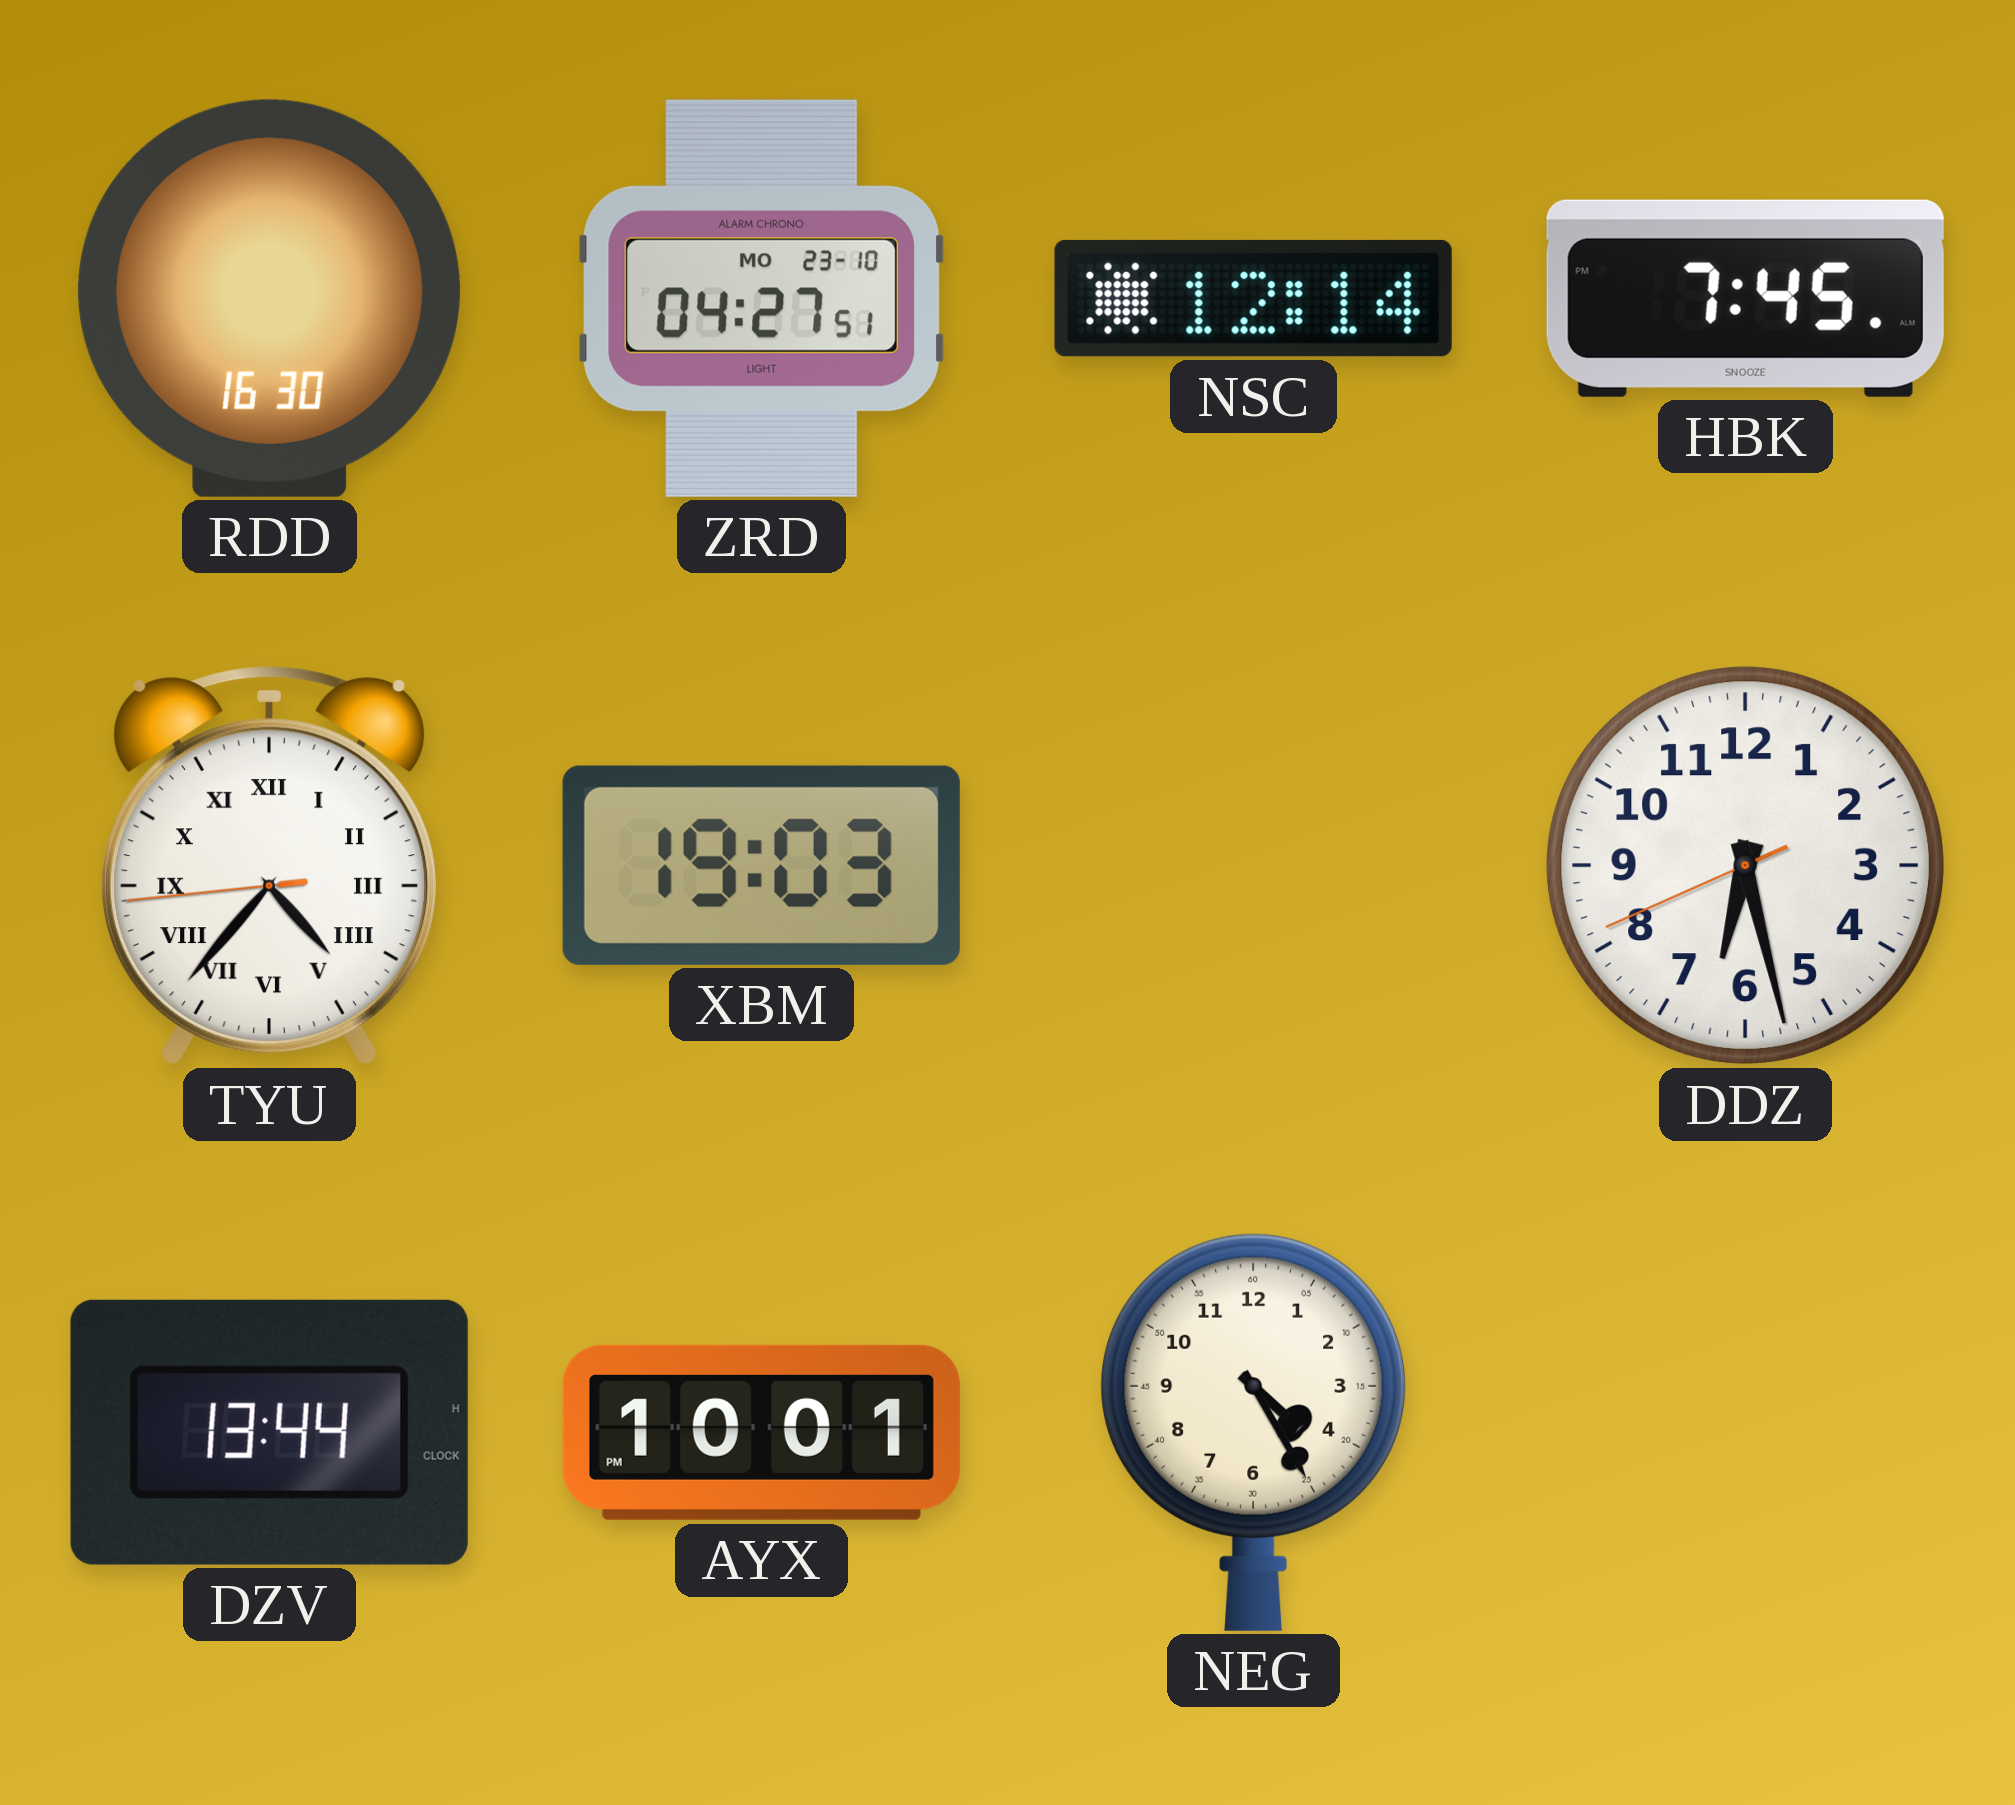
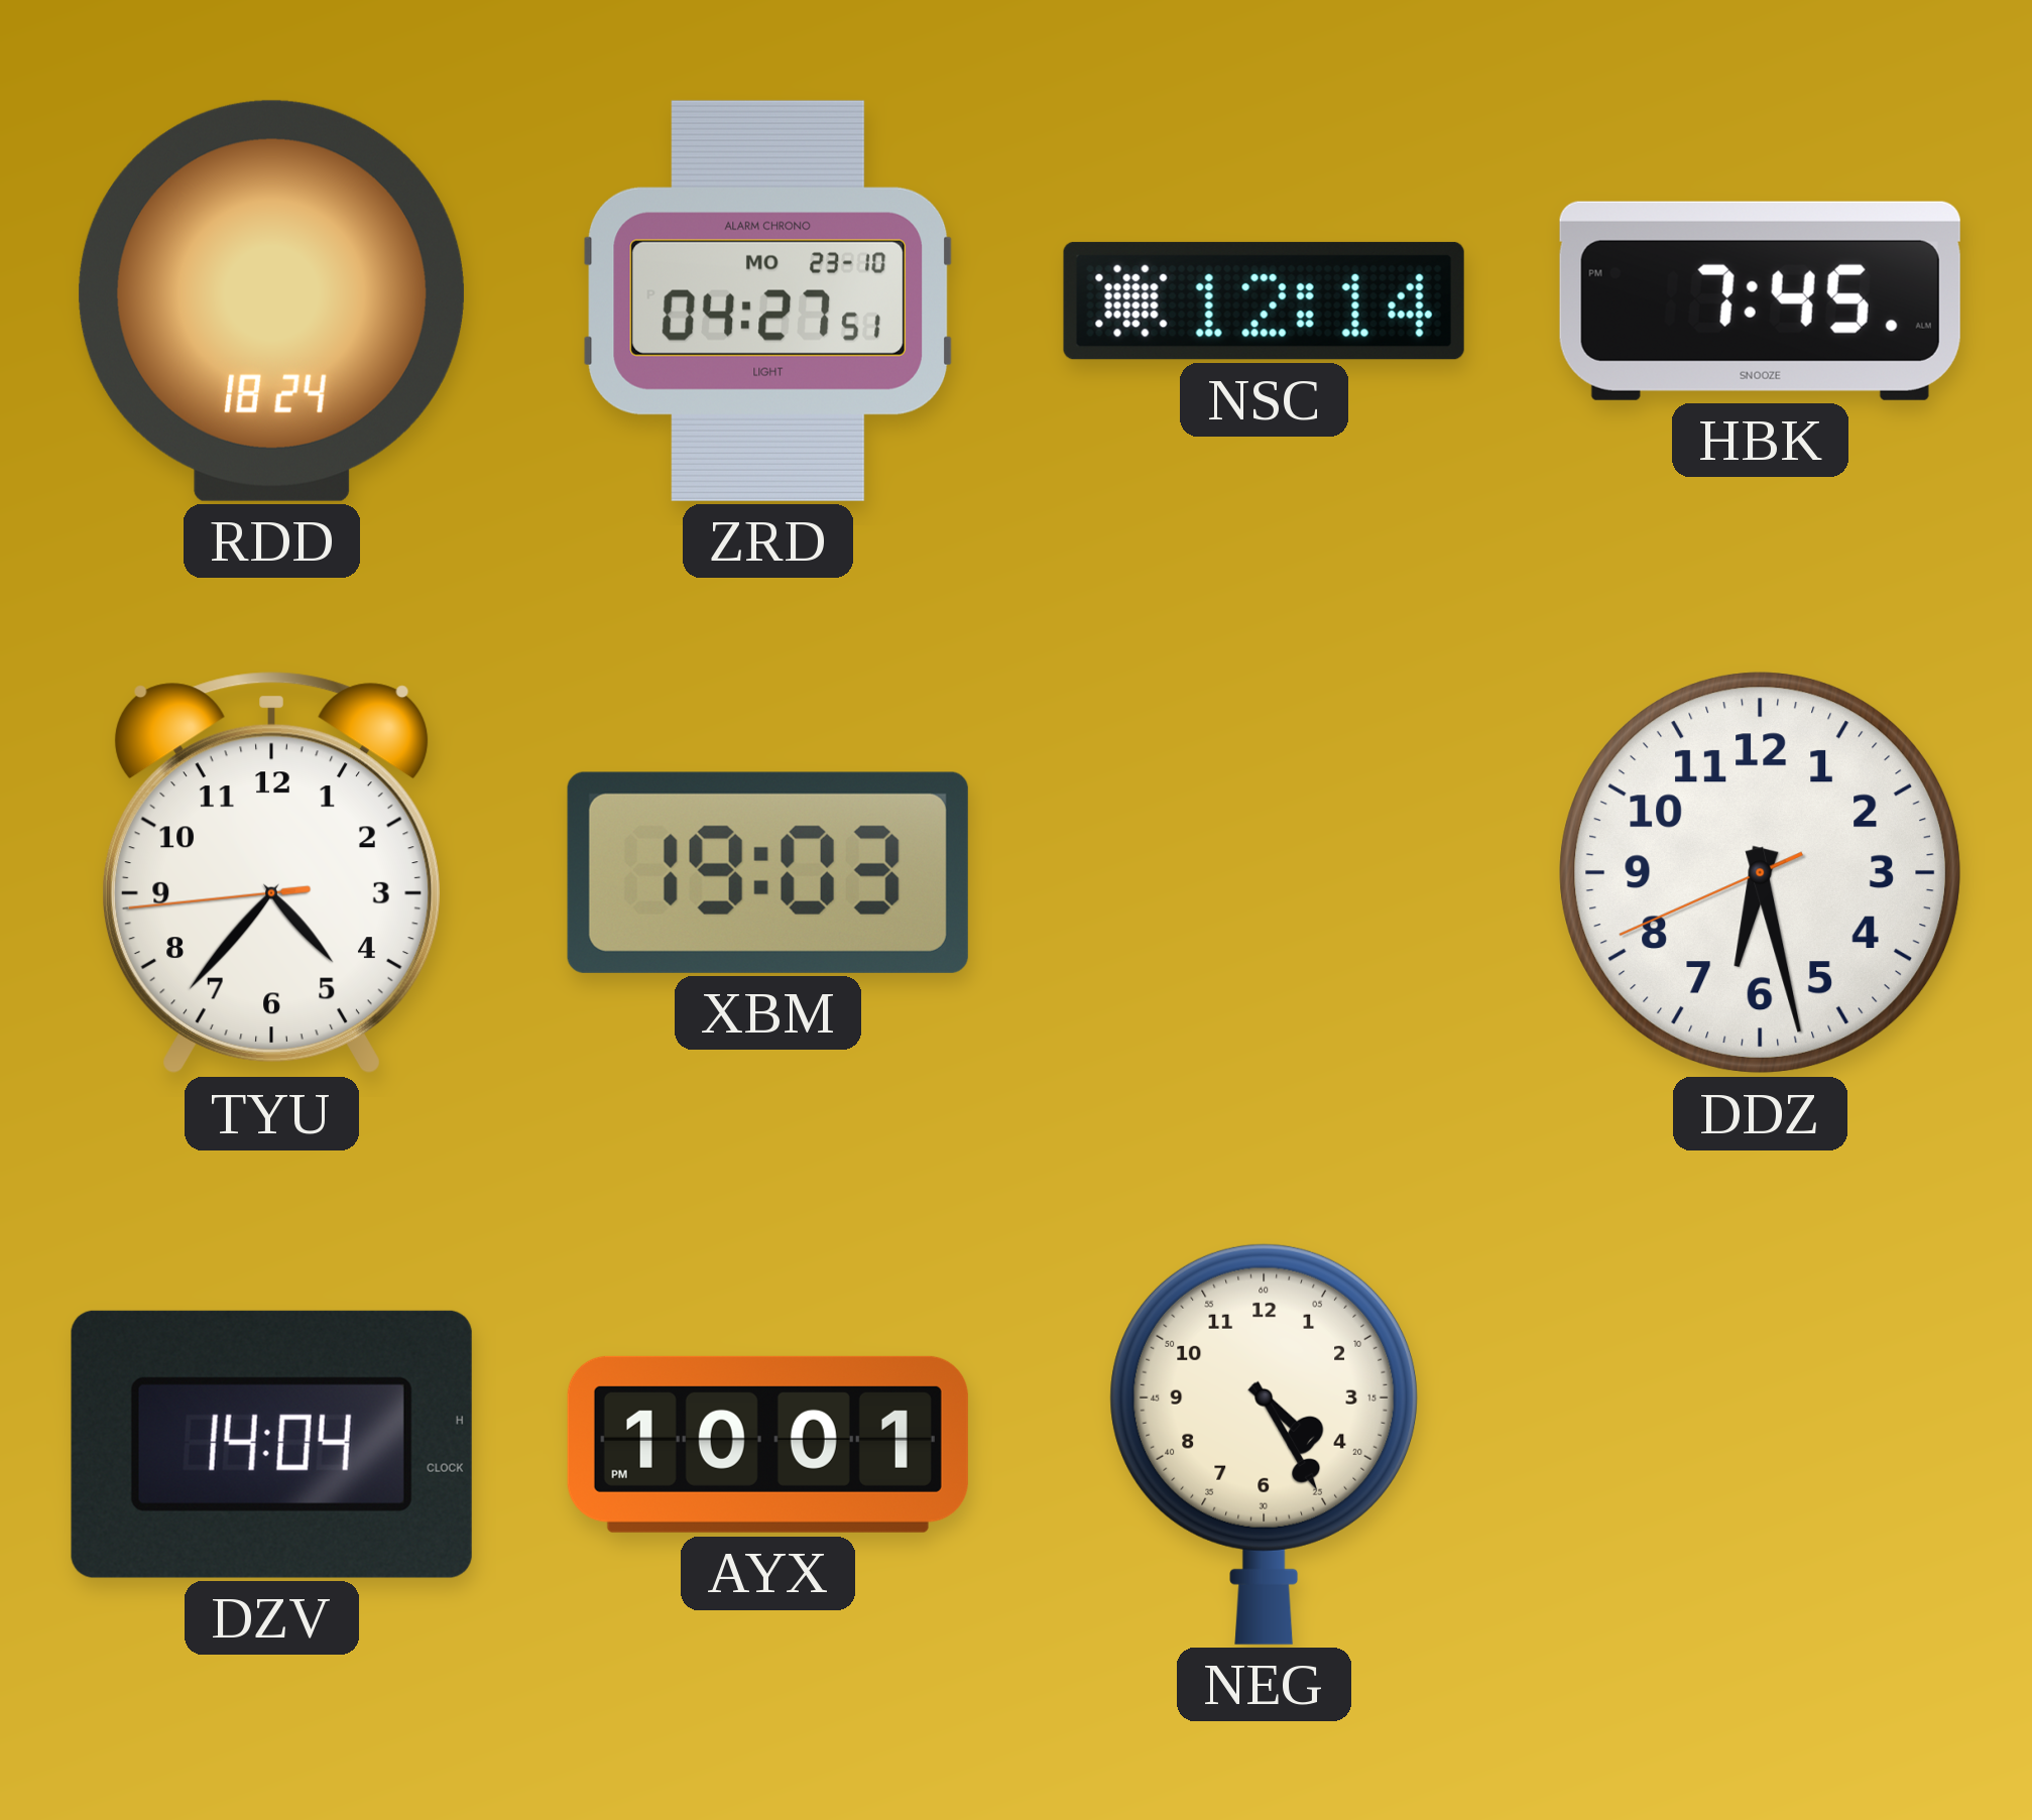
RDD: 16:30 -> 18:24
TYU numerals: Roman -> Arabic
DZV: 13:44 -> 14:04
